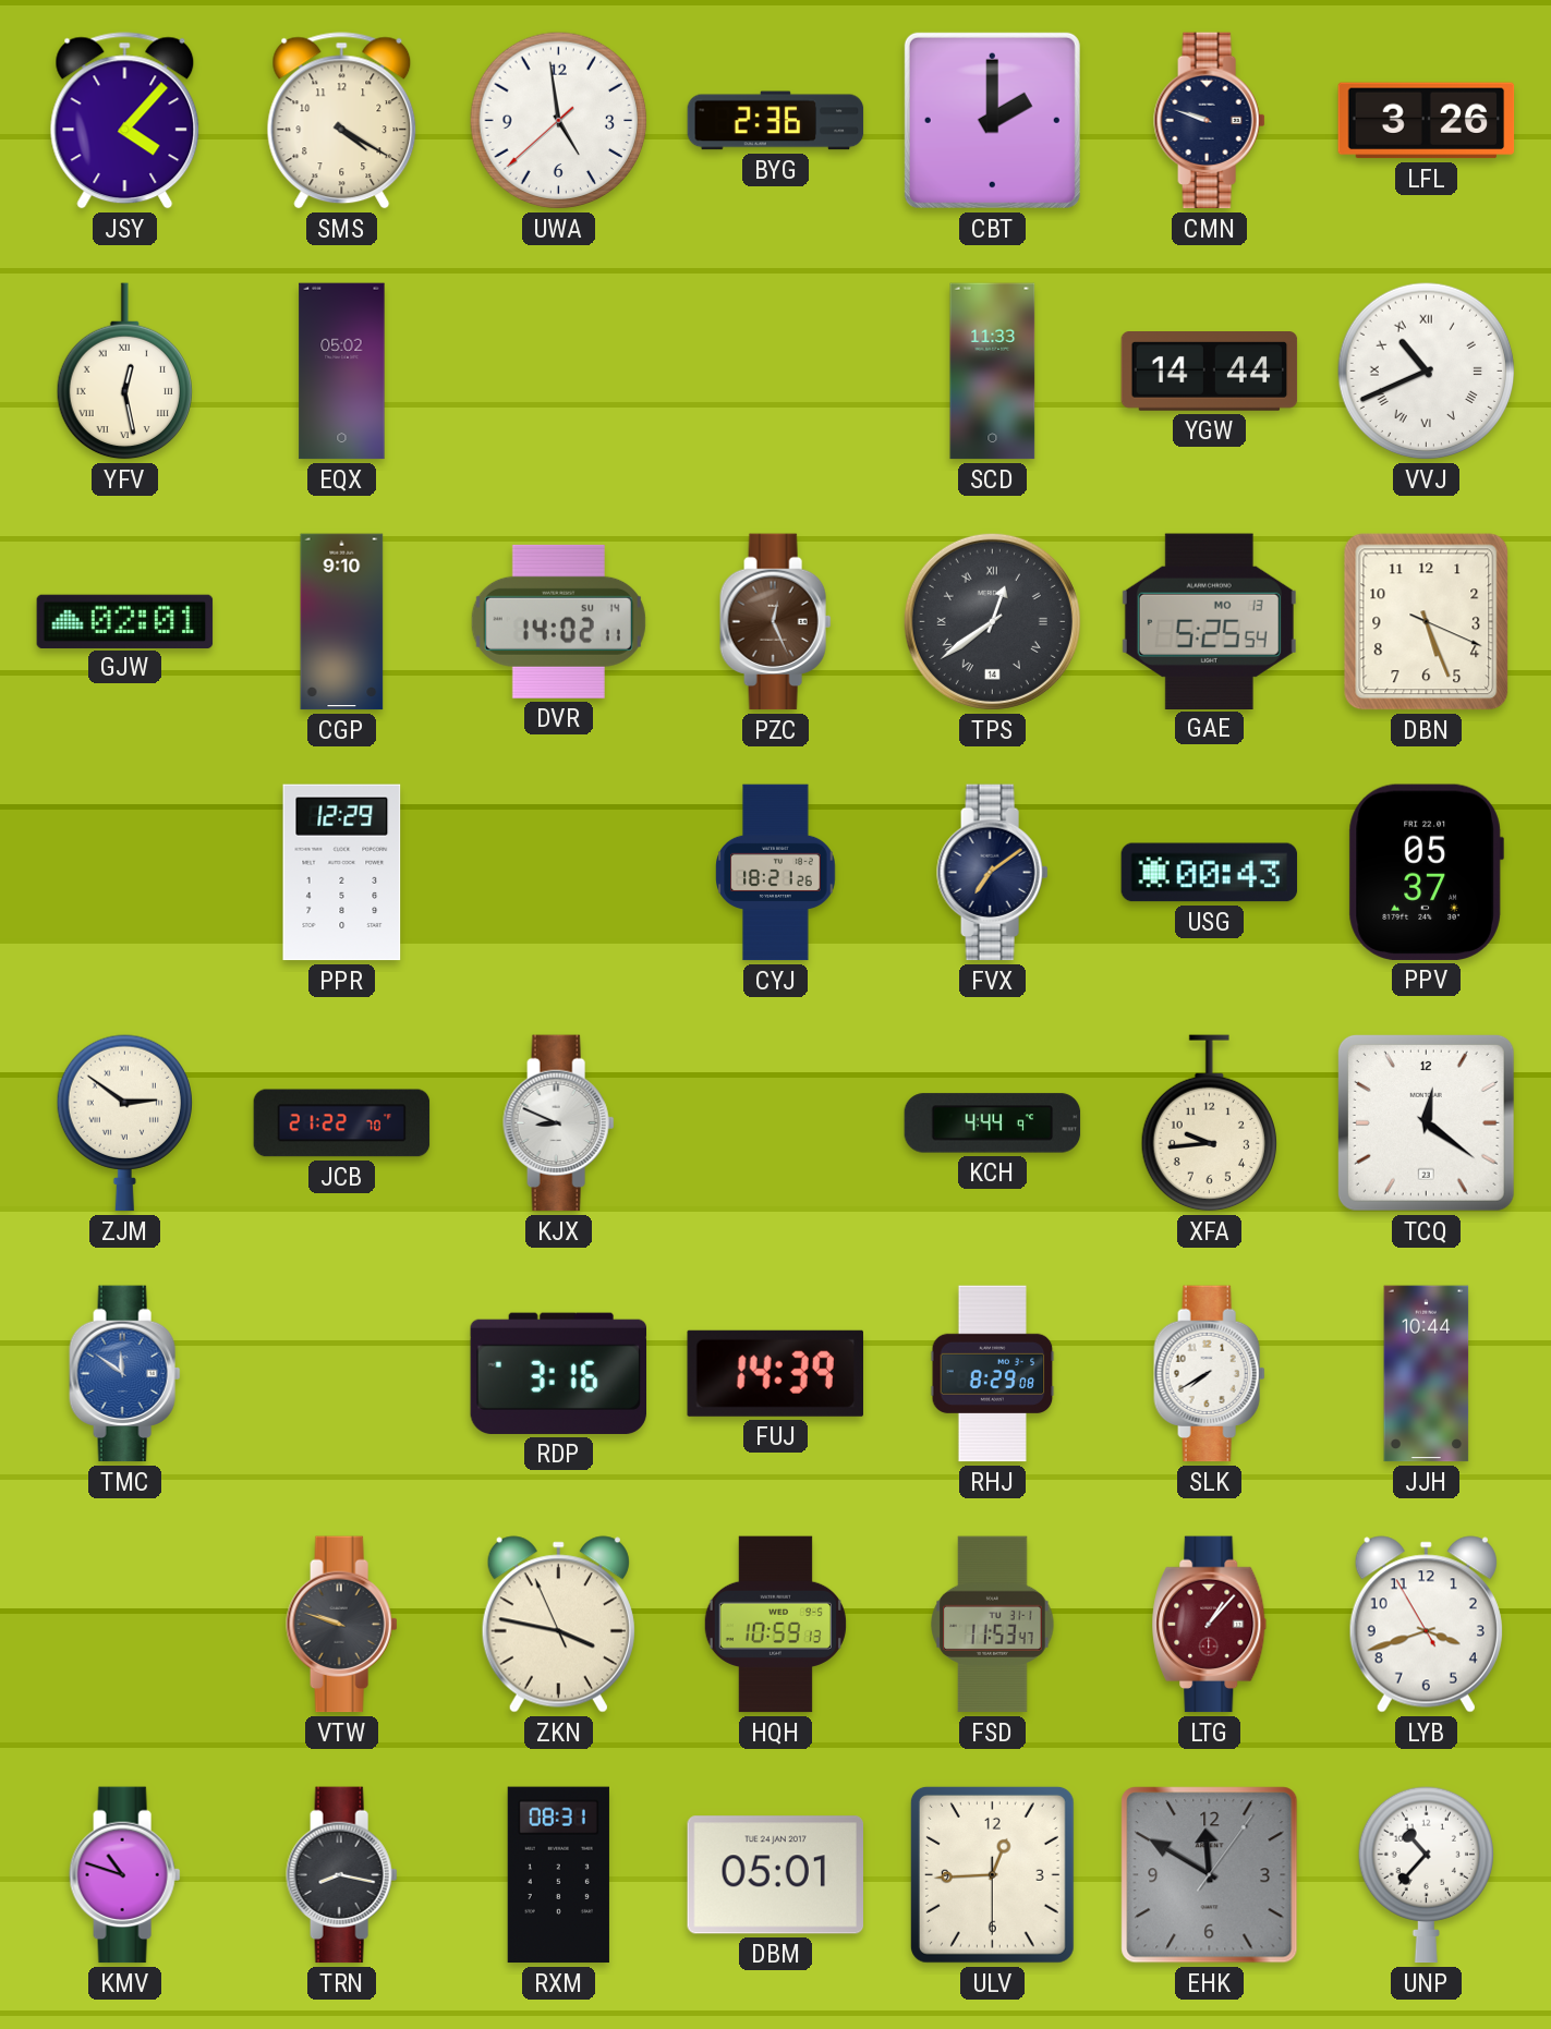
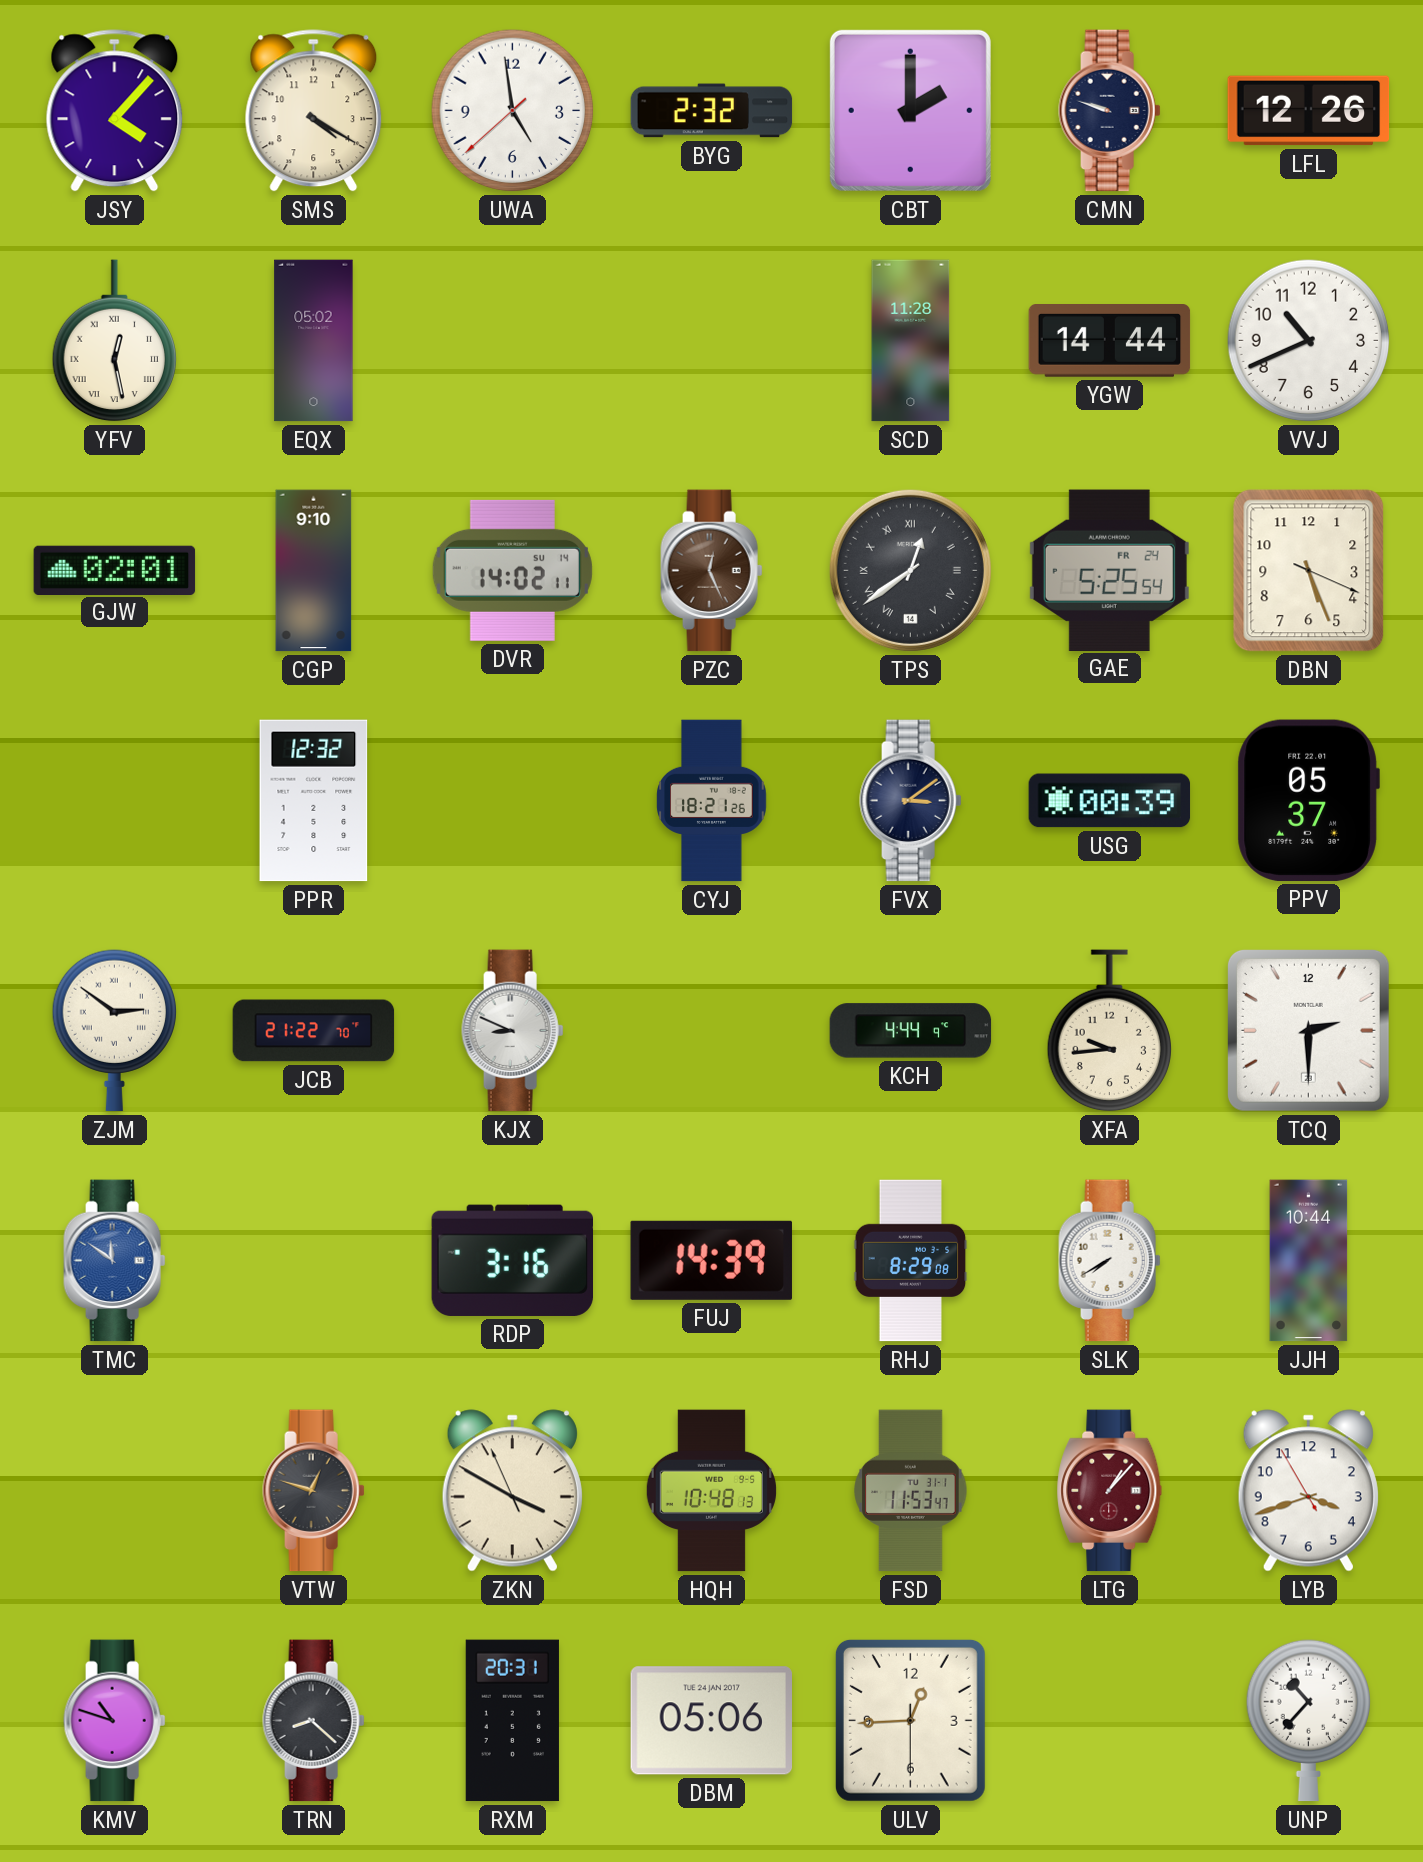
BYG: 2:36 -> 2:32
LFL: 3:26 -> 12:26
SCD: 11:33 -> 11:28
VVJ numerals: Roman -> Arabic
GAE date: MO 13 -> FR 24
PPR: 12:29 -> 12:32
FVX: 7:09 -> 3:09
USG: 00:43 -> 00:39
TCQ: 12:21 -> 2:30
VTW: 9:48 -> 12:48
ZKN: 3:46 -> 3:49
HQH: 10:59 -> 10:48
TRN: 8:17 -> 8:22
RXM: 08:31 -> 20:31
DBM: 05:01 -> 05:06
EHK: 11:50 -> none
